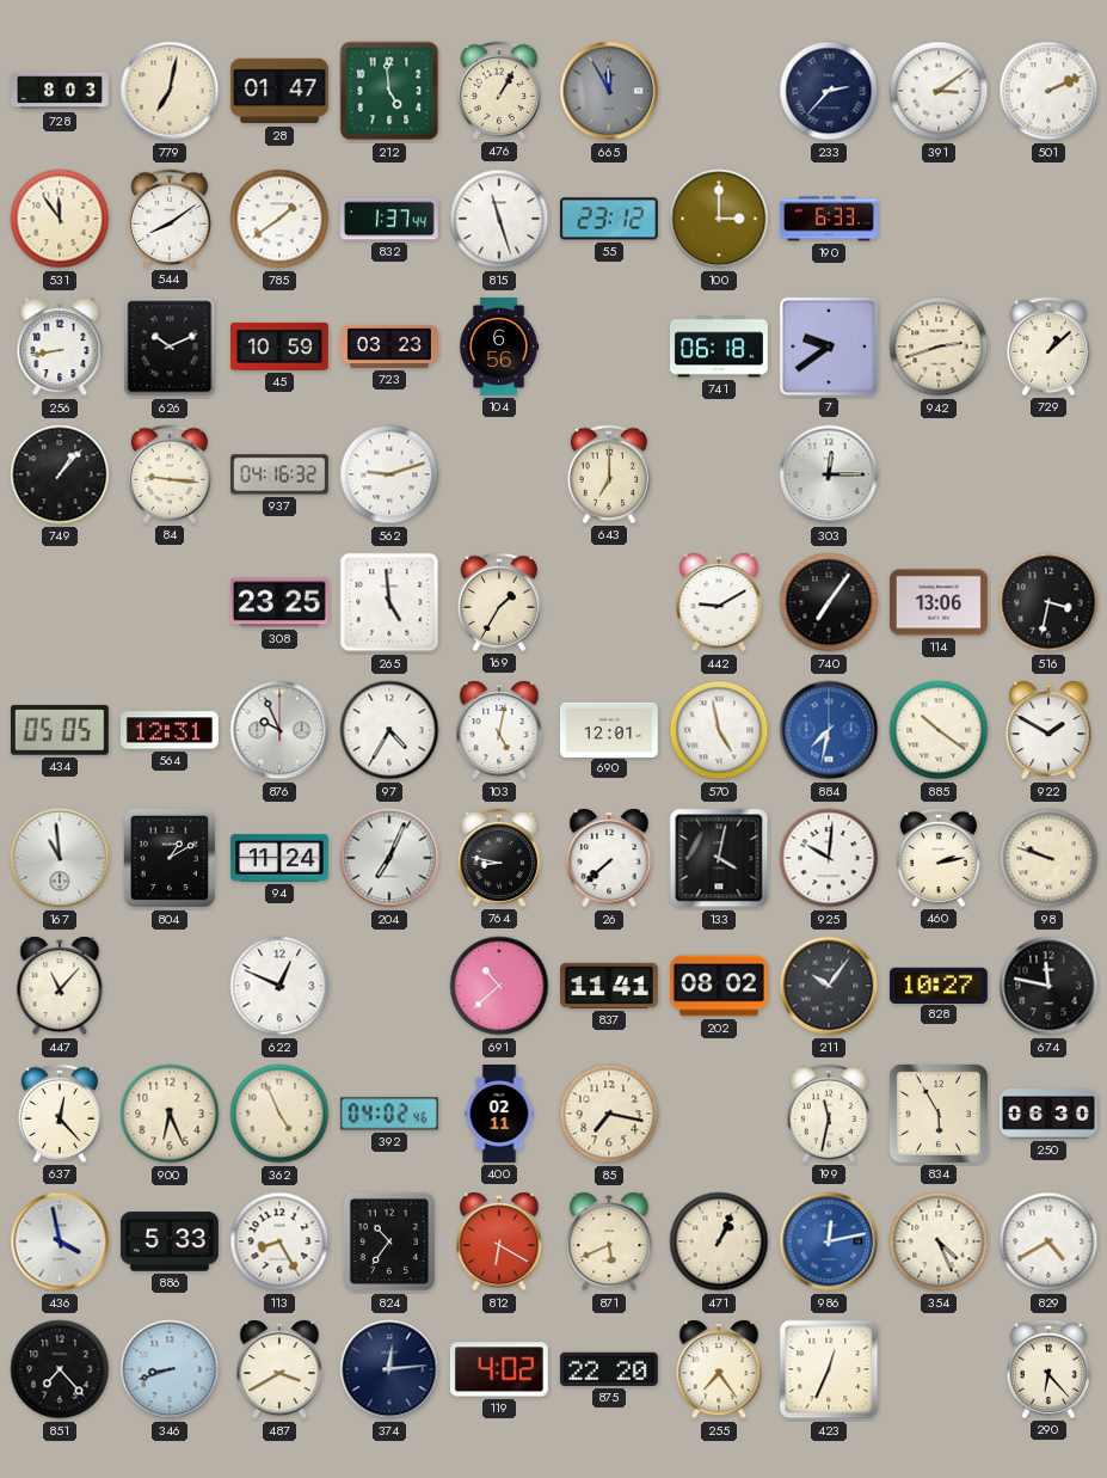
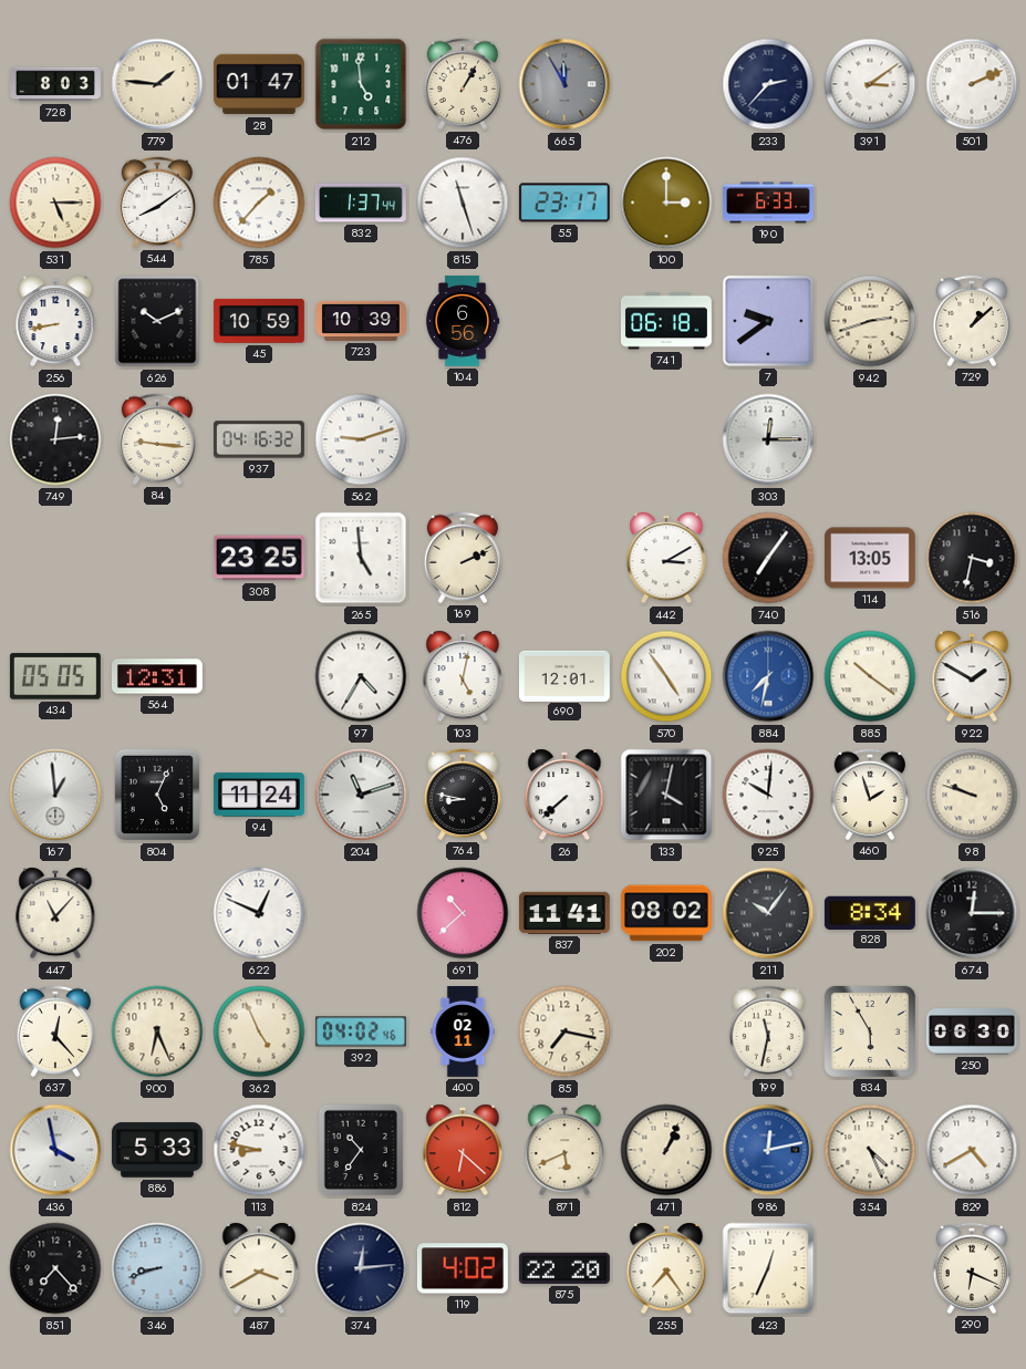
779: 7:02 -> 1:46
531: 11:54 -> 5:15
785: 1:39 -> 1:37
55: 23:12 -> 23:17
723: 03:23 -> 10:39
749: 1:07 -> 12:14
643: 7:00 -> none
169: 1:35 -> 2:11
442: 9:10 -> 3:10
114: 13:06 -> 13:05
876: 9:56 -> none
570: 4:58 -> 4:54
167: 10:59 -> 12:59
804: 1:10 -> 5:04
204: 7:04 -> 11:12
460: 2:13 -> 1:57
828: 10:27 -> 8:34
674: 11:47 -> 12:15
113: 8:25 -> 8:47
812: 6:20 -> 6:22
290: 6:23 -> 6:19
